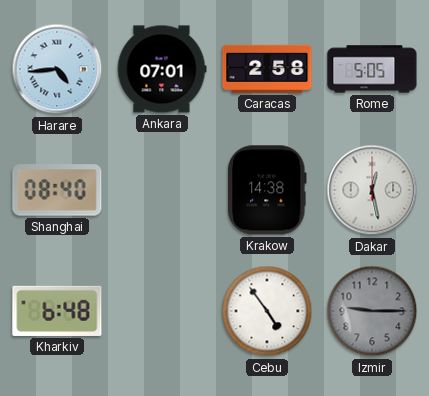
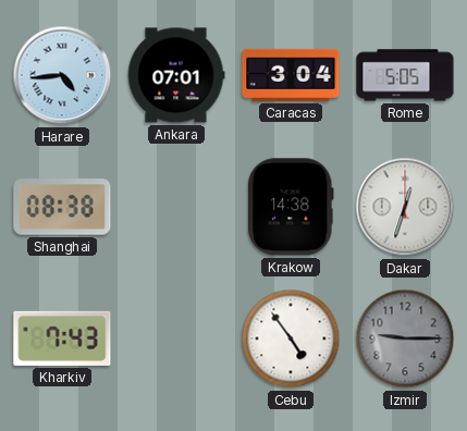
Caracas: 2:58 -> 3:04
Shanghai: 08:40 -> 08:38
Dakar: 12:28 -> 12:33
Kharkiv: 6:48 -> 7:43
